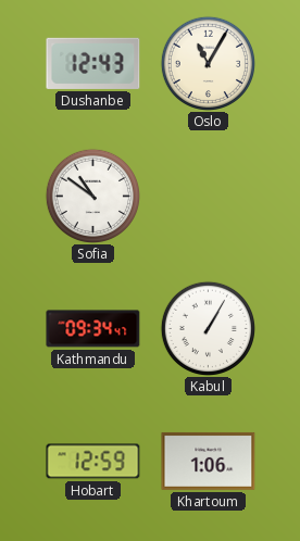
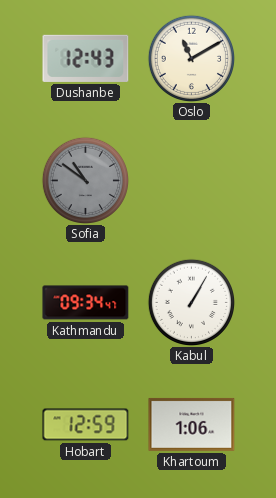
Oslo: 11:05 -> 11:10
Sofia dial: white -> grey
